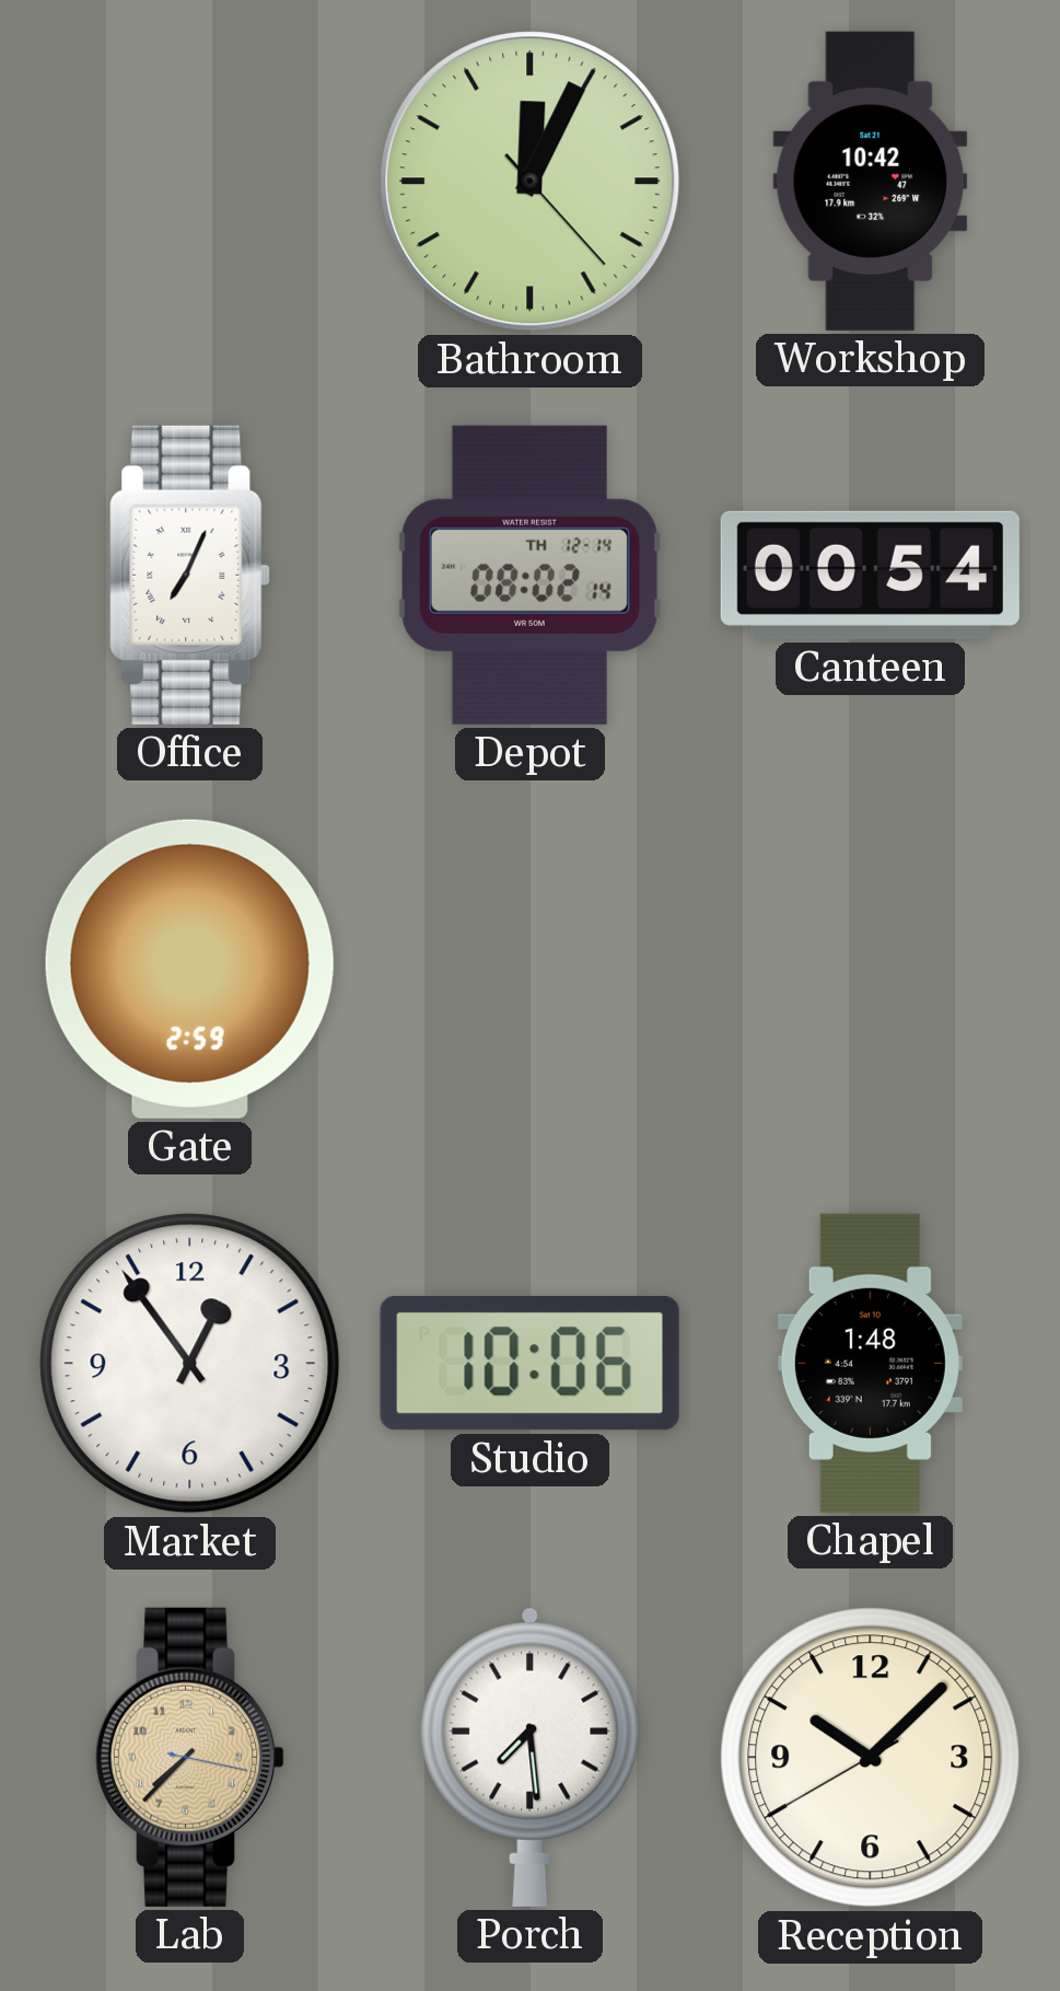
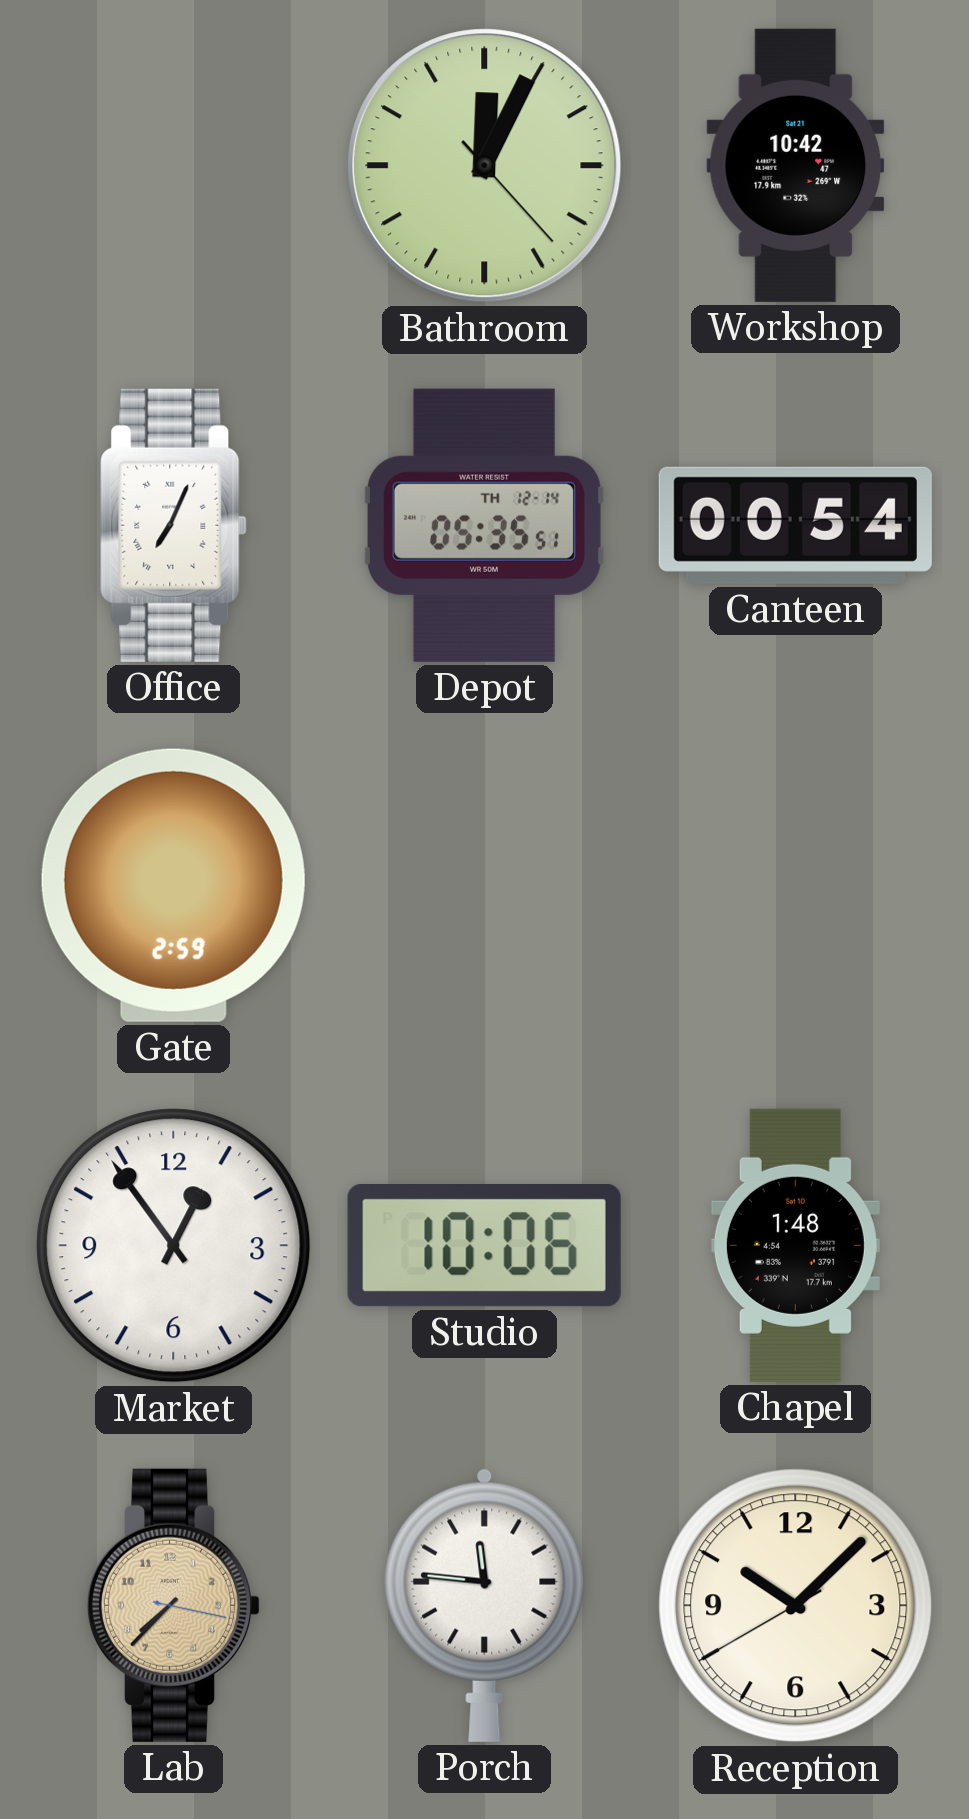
Depot: 08:02 -> 05:35
Porch: 7:29 -> 11:46
